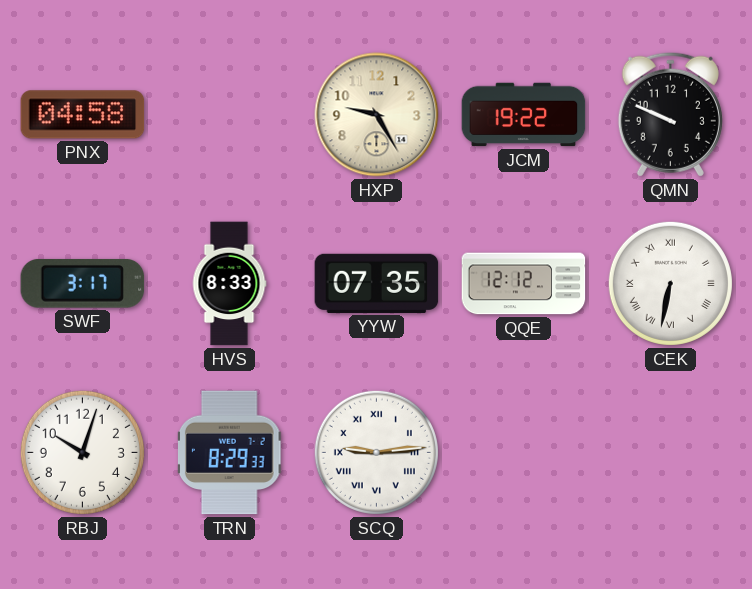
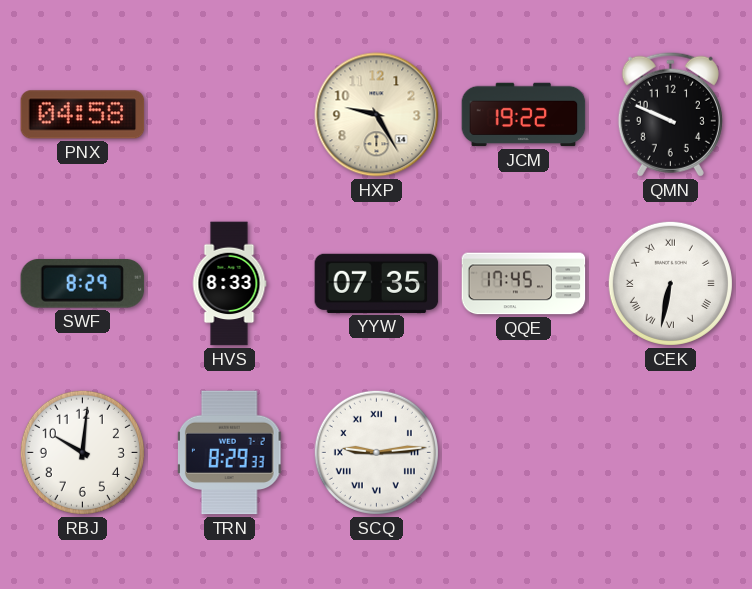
SWF: 3:17 -> 8:29
QQE: 12:12 -> 17:45
RBJ: 10:03 -> 10:01
